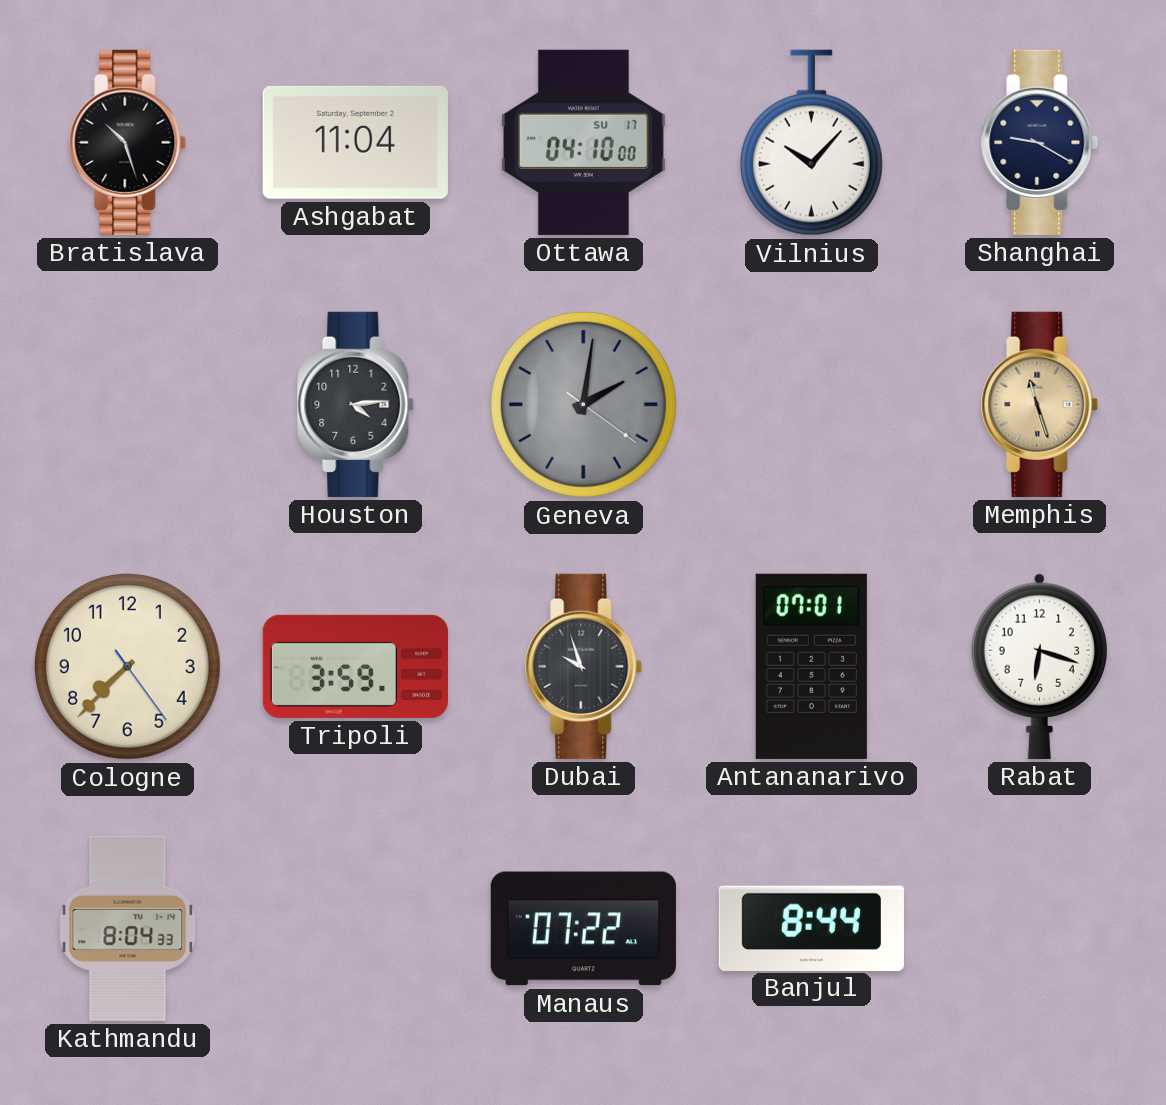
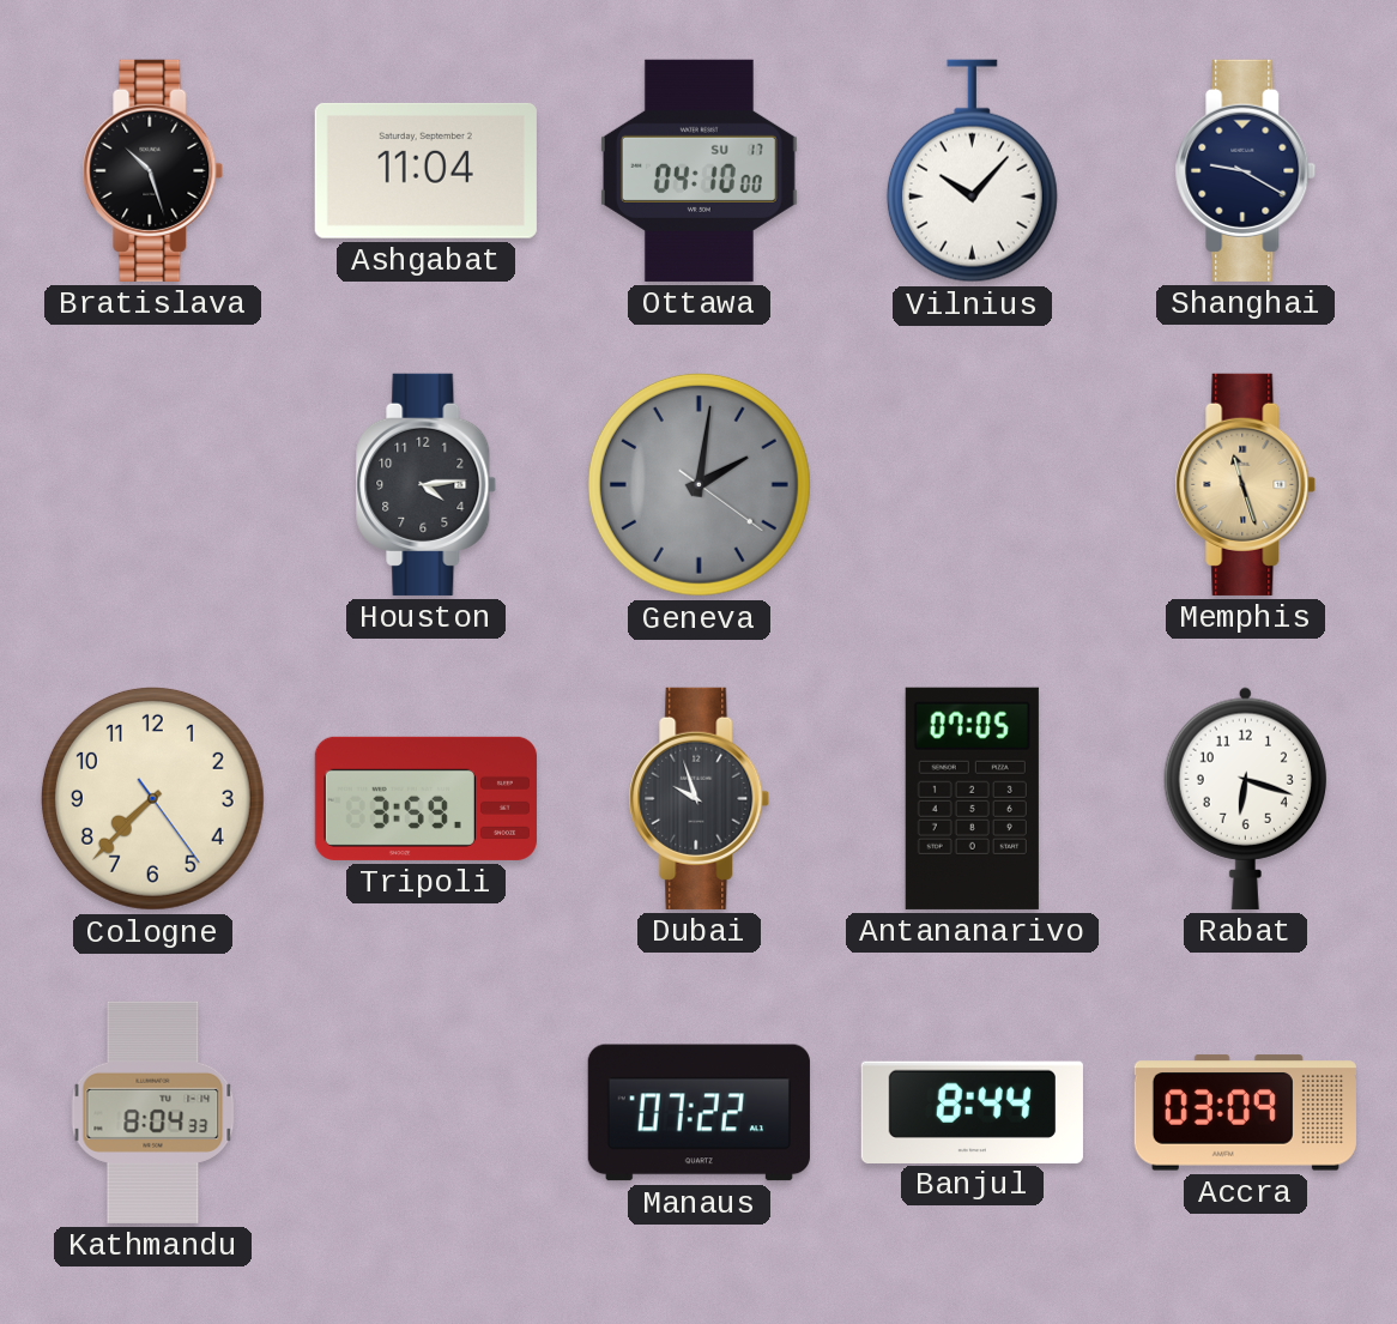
Antananarivo: 07:01 -> 07:05
Accra: none -> 03:09
